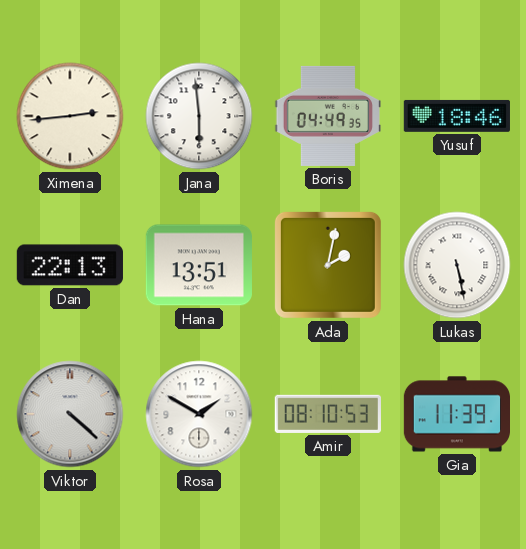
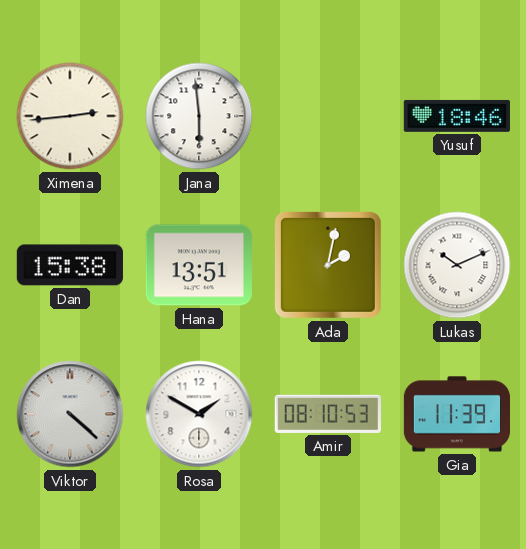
Boris: 04:49 -> none
Dan: 22:13 -> 15:38
Lukas: 5:28 -> 10:11
